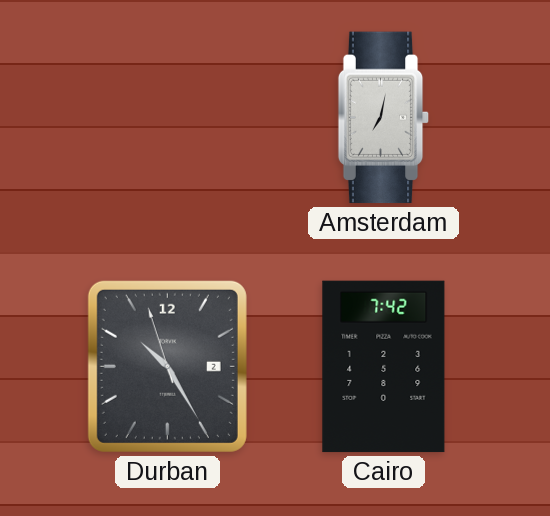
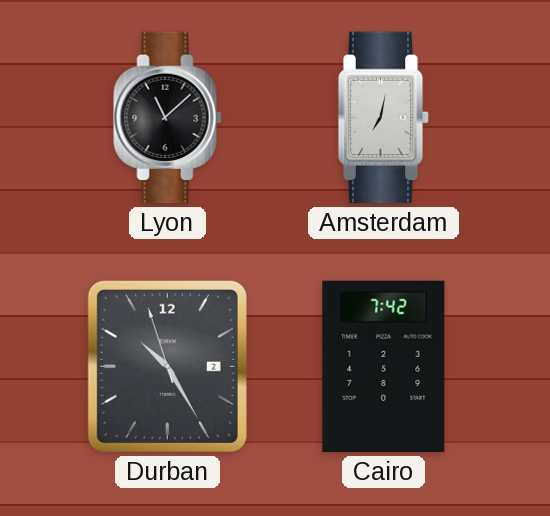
Lyon: none -> 11:08
